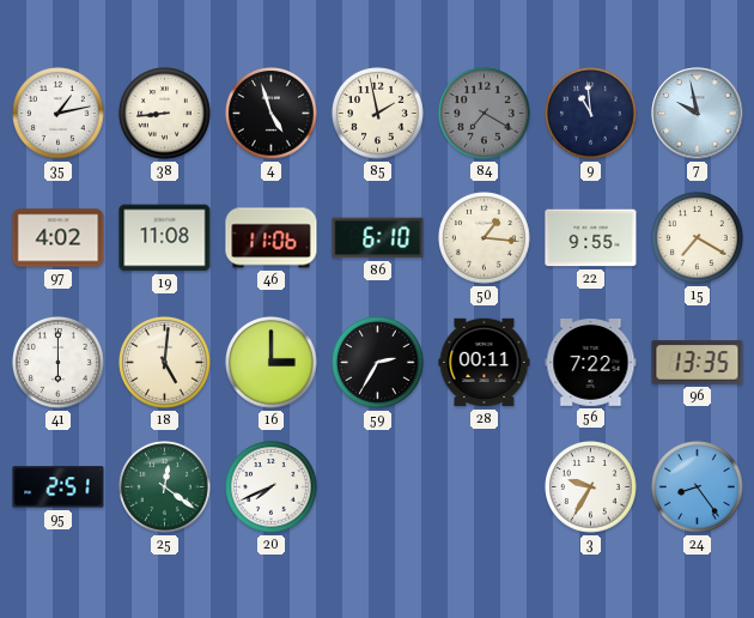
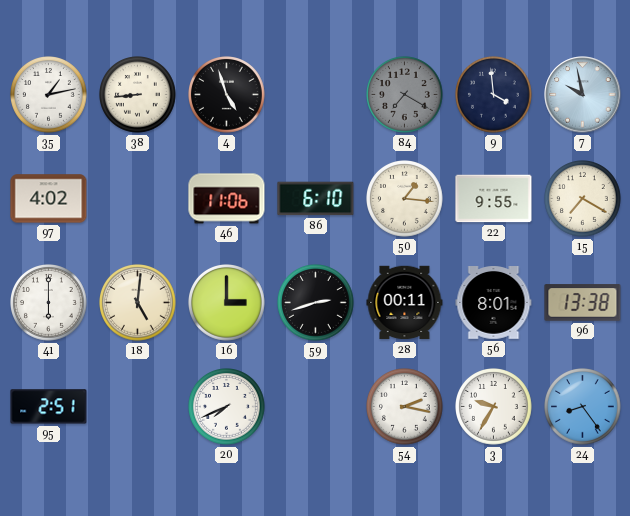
85: 1:58 -> none
9: 10:59 -> 3:59
19: 11:08 -> none
59: 2:35 -> 2:42
56: 7:22 -> 8:01
96: 13:35 -> 13:38
25: 12:21 -> none
54: none -> 2:17
